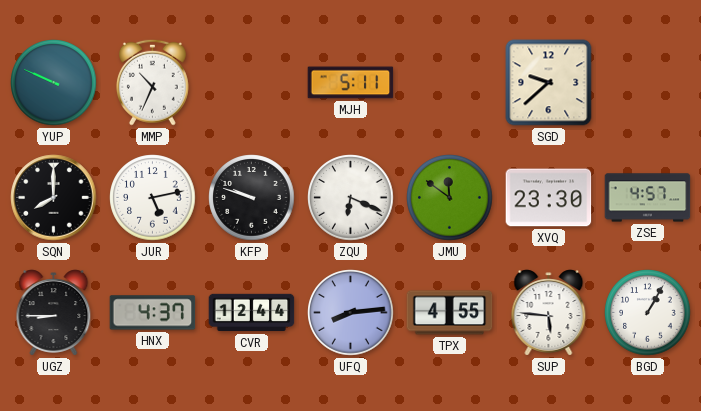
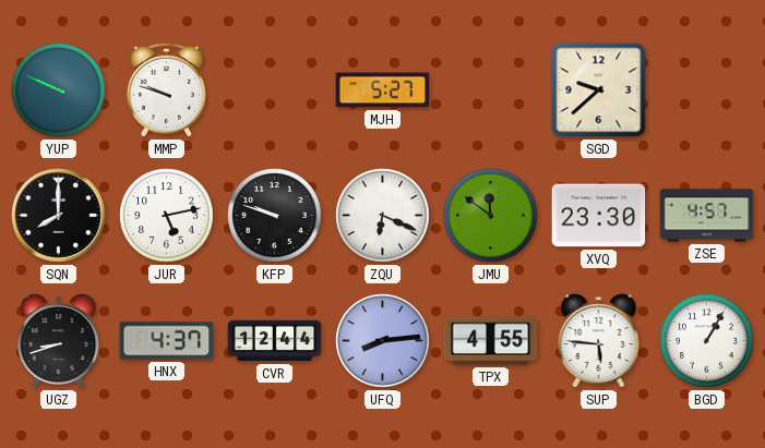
MMP: 10:34 -> 9:48
MJH: 5:11 -> 5:27
UGZ: 8:45 -> 8:42
